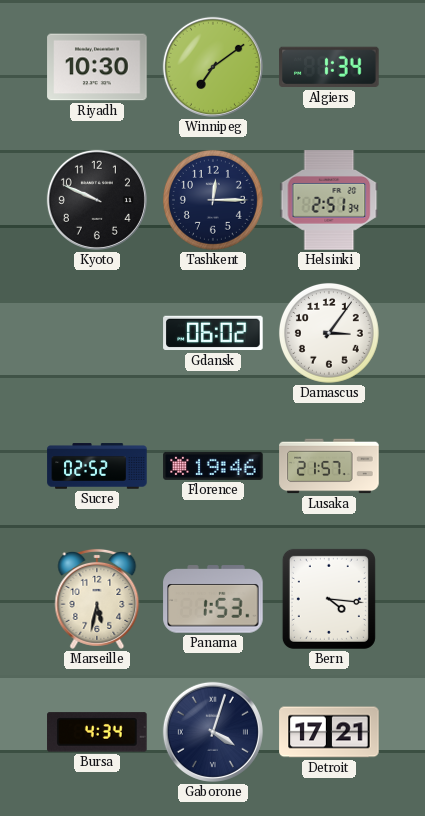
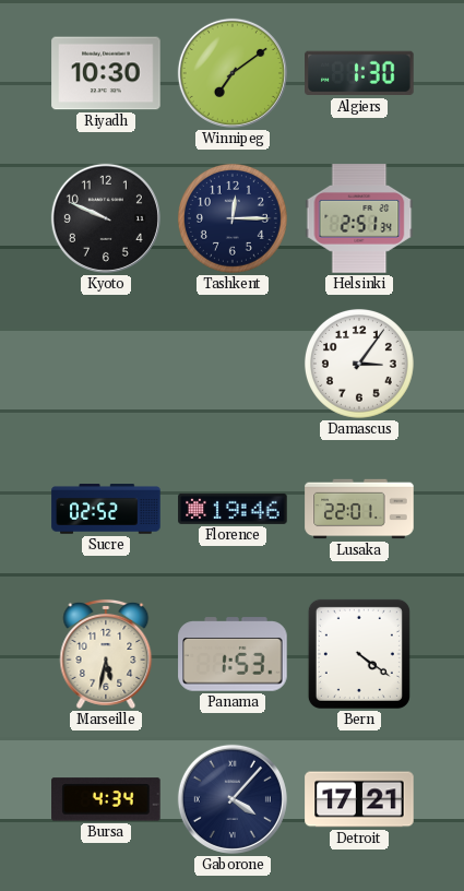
Algiers: 1:34 -> 1:30
Gdansk: 06:02 -> none
Lusaka: 21:57 -> 22:01
Bern: 4:16 -> 4:21
Gaborone: 4:03 -> 4:07
